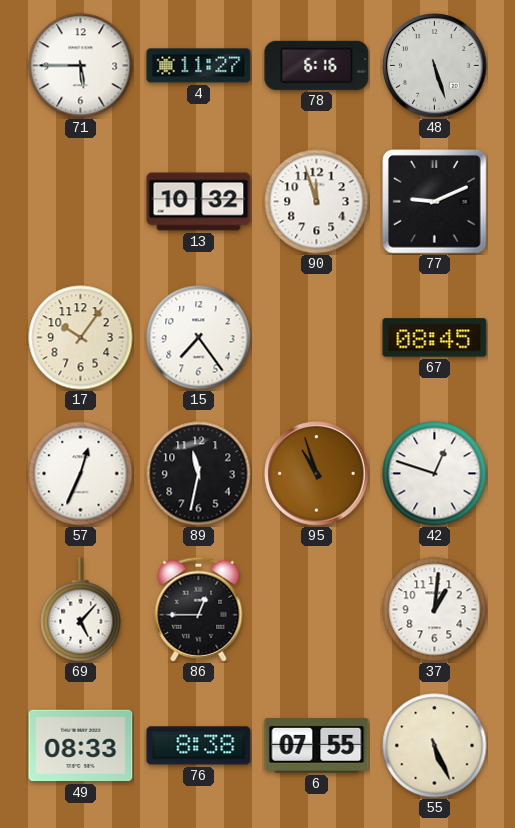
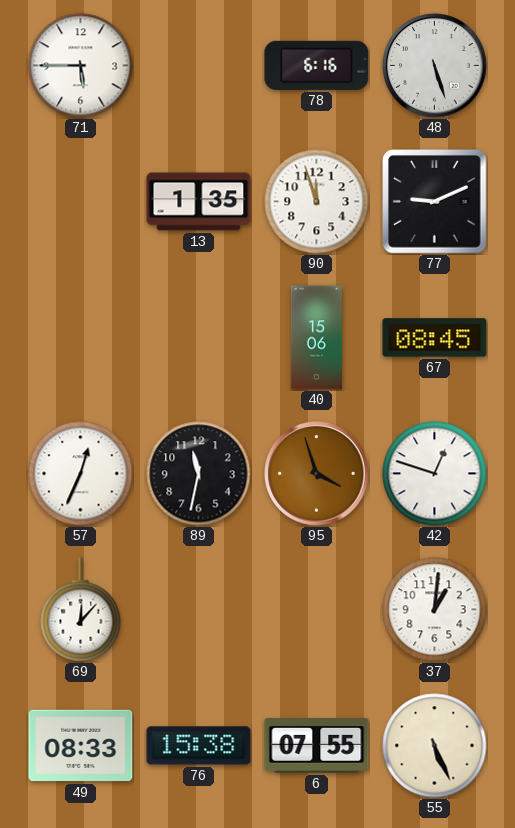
4: 11:27 -> none
13: 10:32 -> 1:35
17: 10:06 -> none
15: 7:24 -> none
40: none -> 15:06
95: 10:57 -> 3:57
69: 5:07 -> 12:07
86: 12:45 -> none
76: 8:38 -> 15:38
